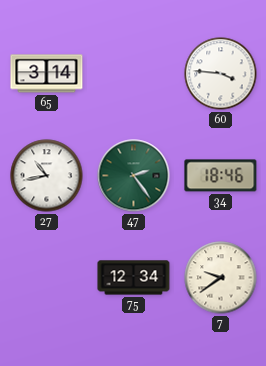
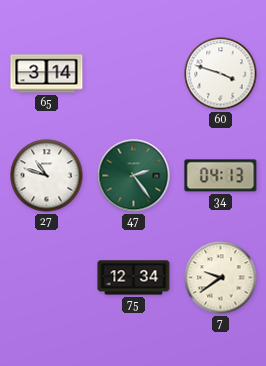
60: 3:46 -> 3:48
27: 10:43 -> 10:48
34: 18:46 -> 04:13
